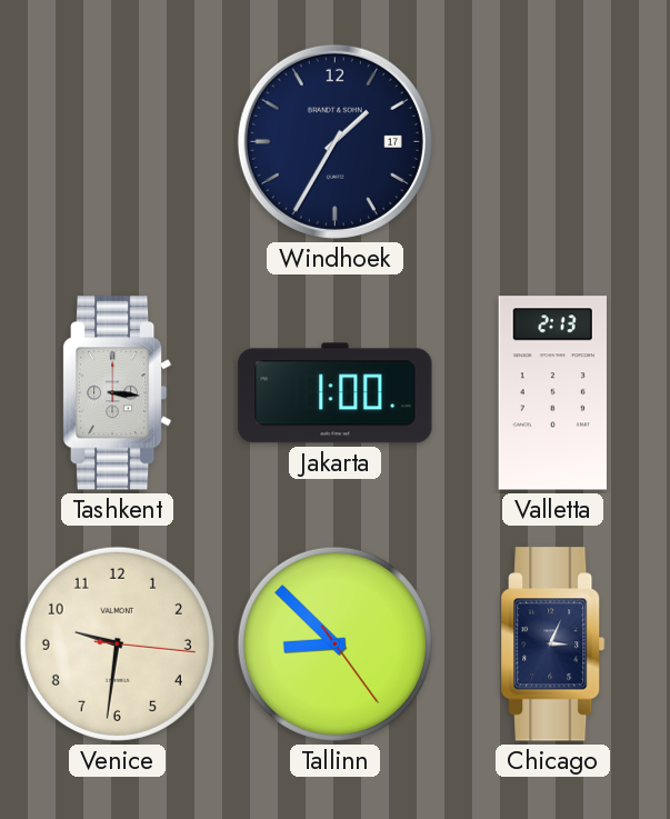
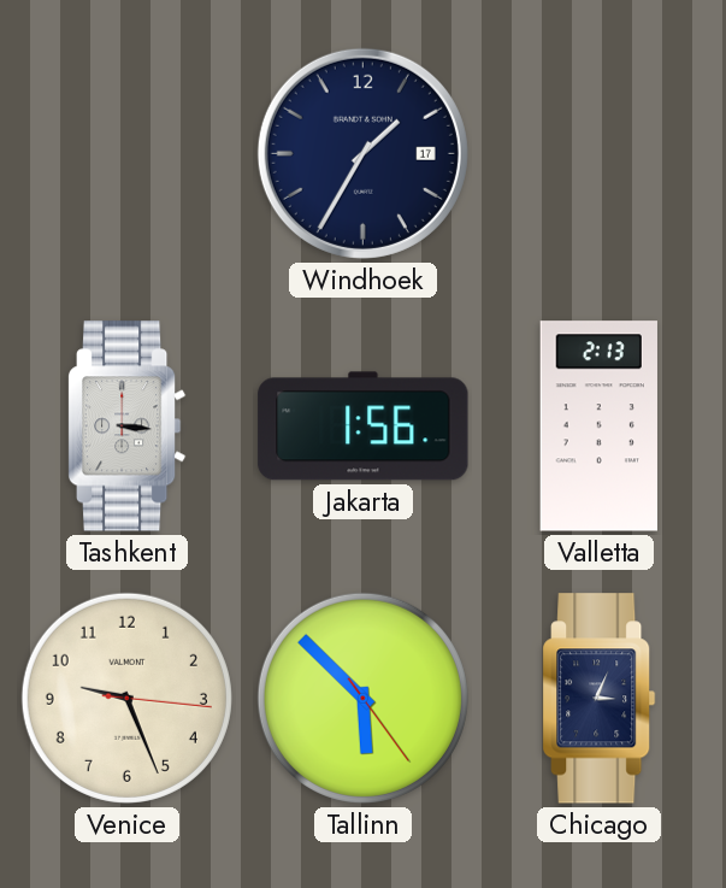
Jakarta: 1:00 -> 1:56
Venice: 9:31 -> 9:26
Tallinn: 8:52 -> 5:52
